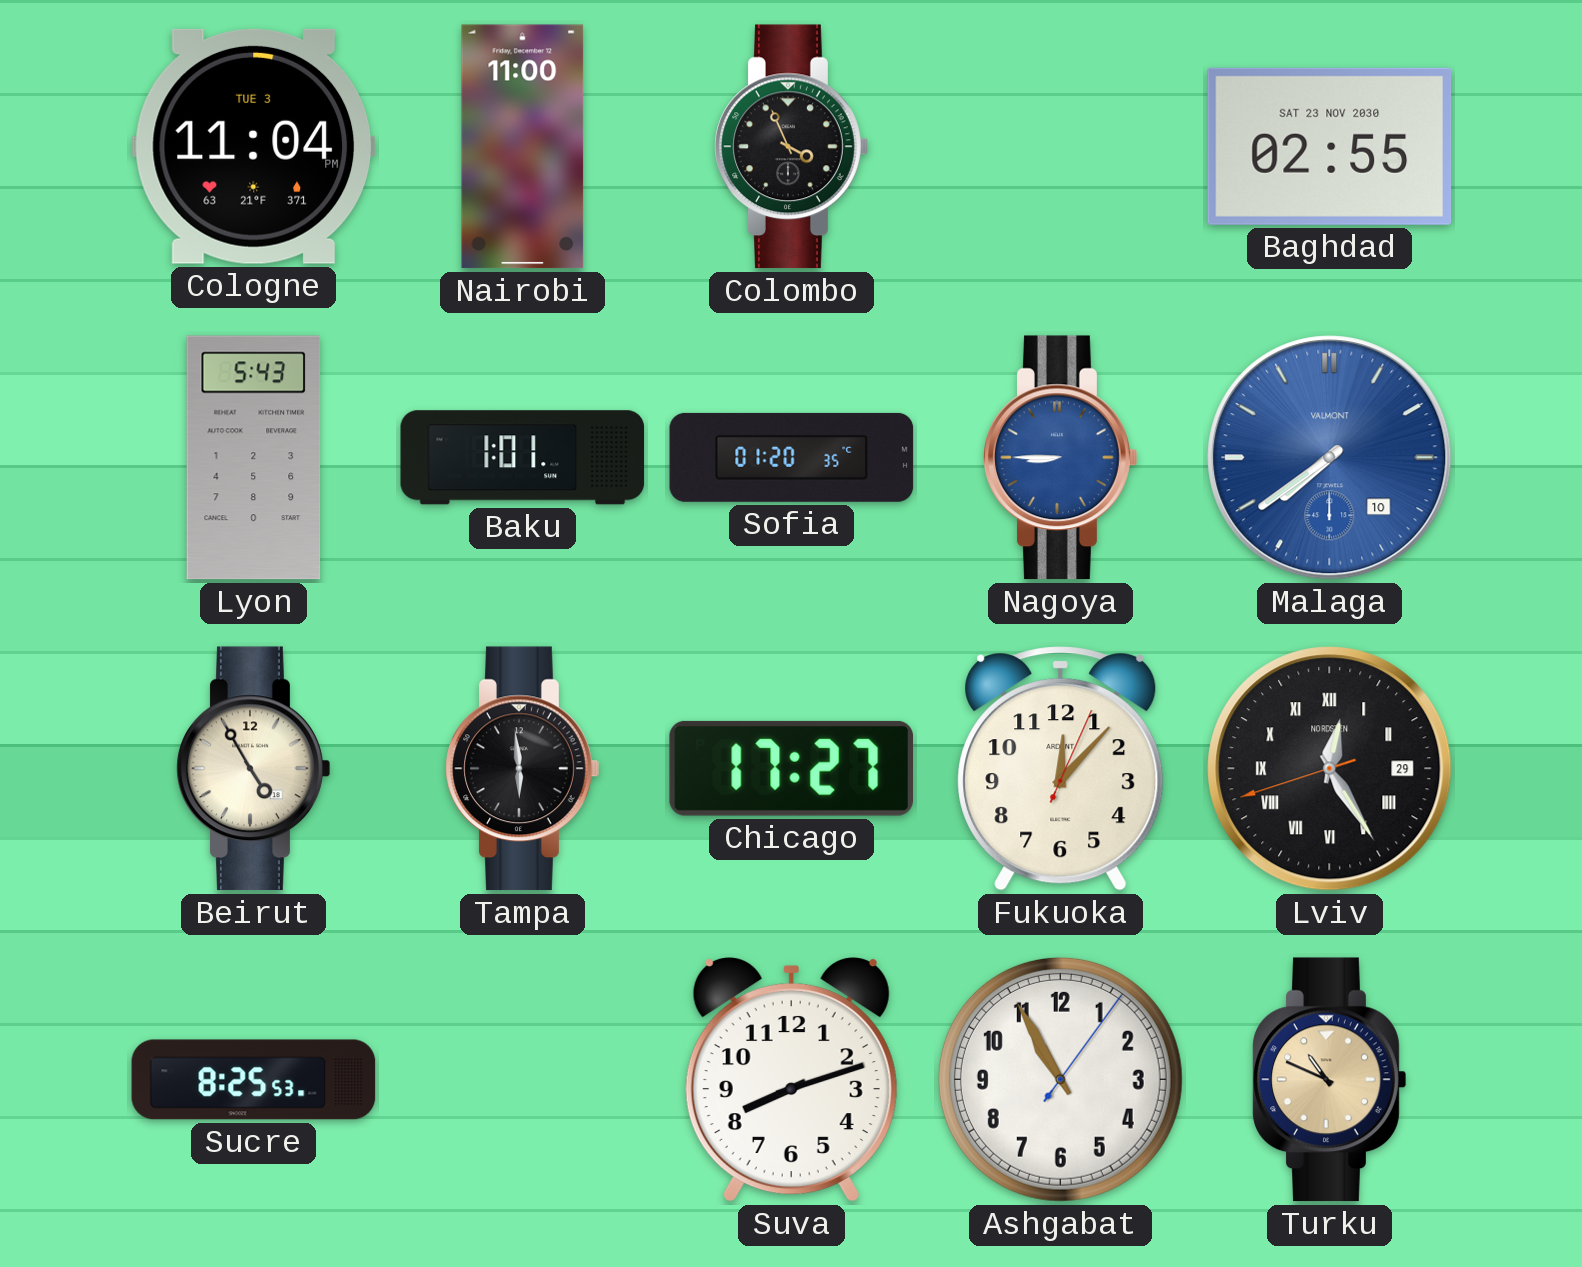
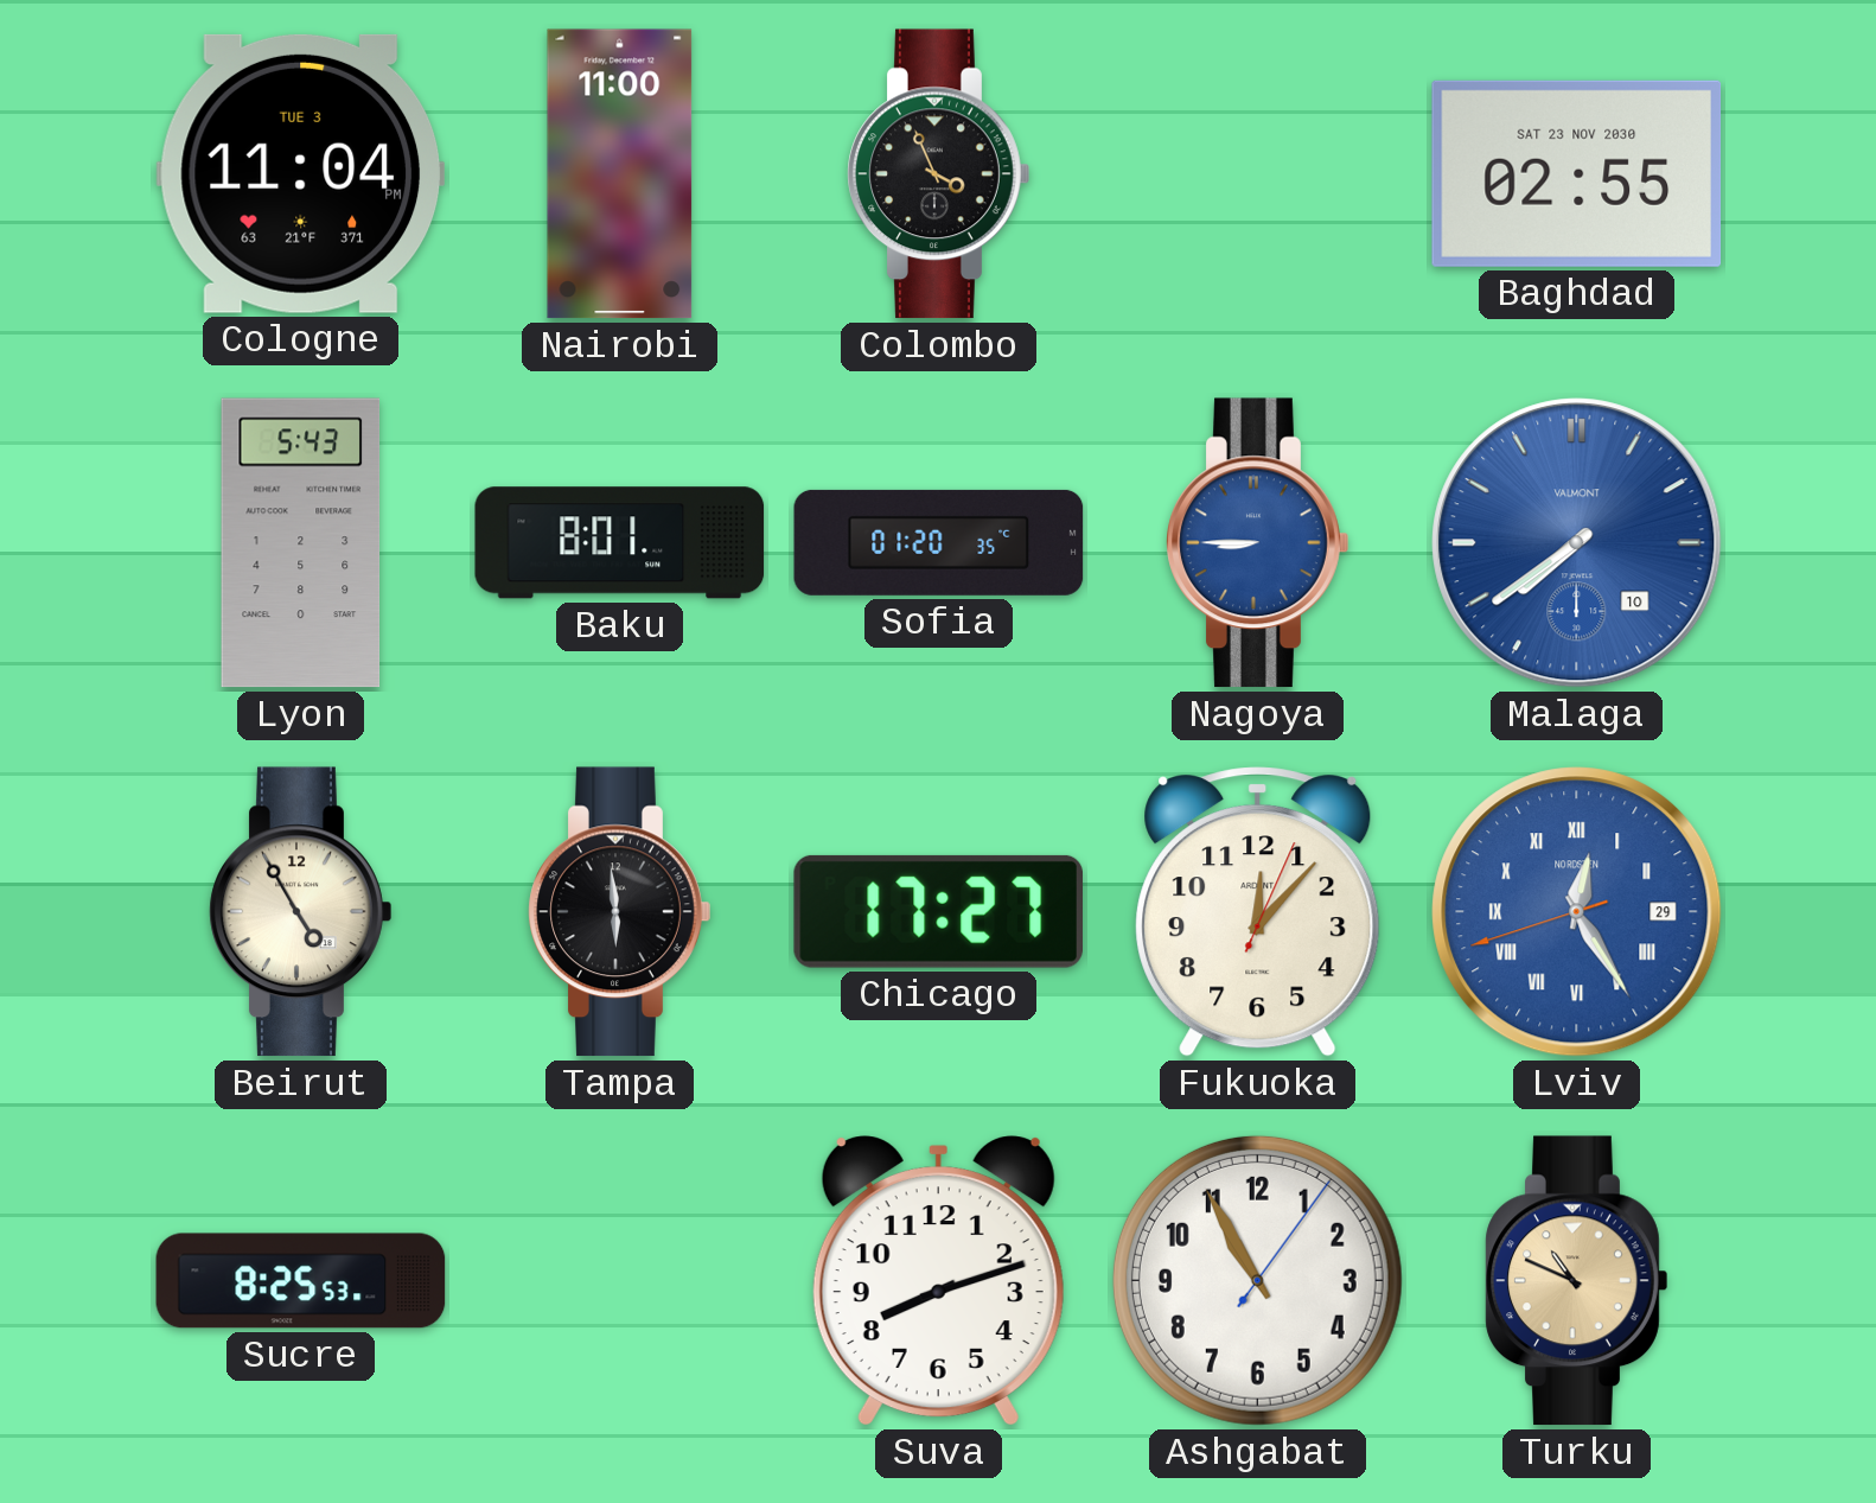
Baku: 1:01 -> 8:01
Lviv dial: black -> blue
